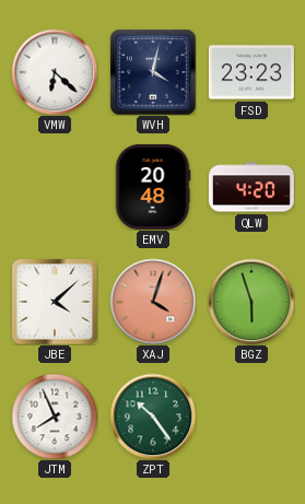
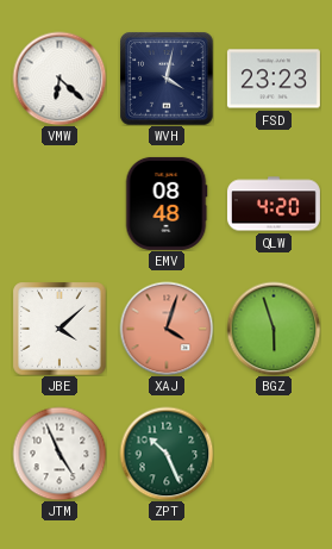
EMV: 20:48 -> 08:48
JTM: 7:56 -> 4:56
ZPT: 10:24 -> 10:26
